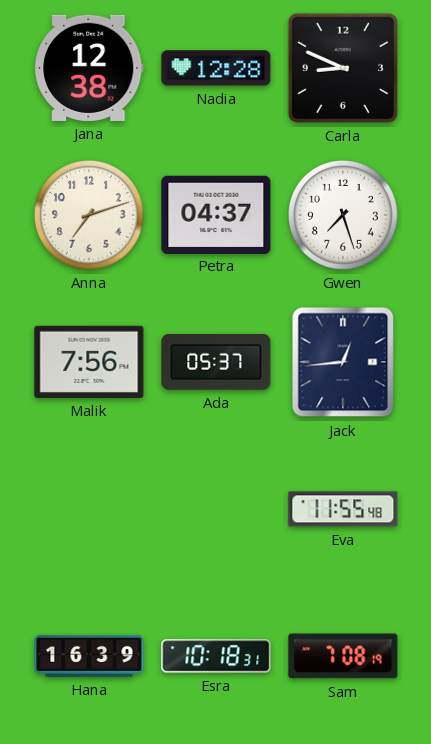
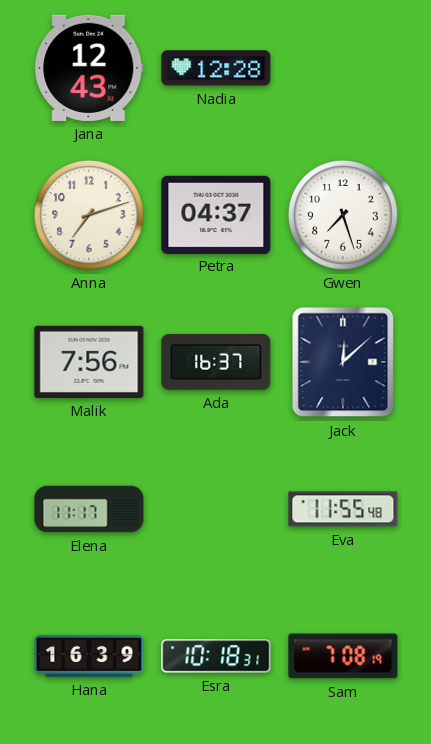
Jana: 12:38 -> 12:43
Carla: 8:49 -> none
Ada: 05:37 -> 16:37
Jack: 12:44 -> 12:08
Elena: none -> 11:17
